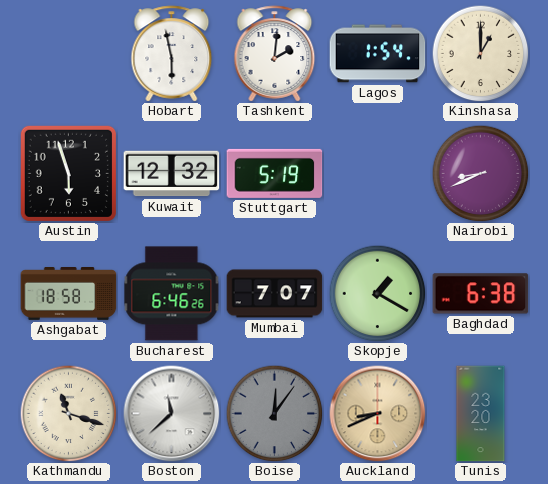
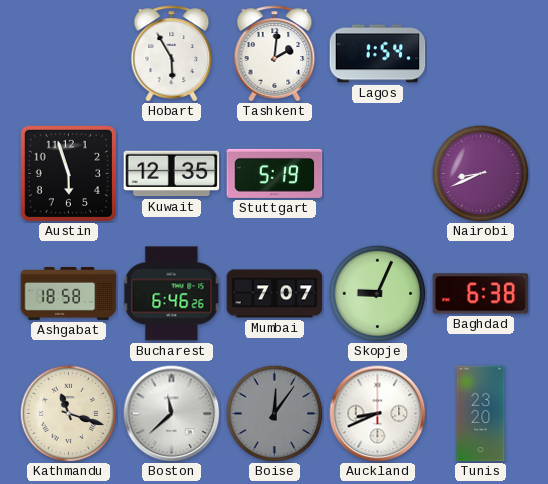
Hobart: 5:58 -> 5:55
Kinshasa: 1:00 -> none
Kuwait: 12:32 -> 12:35
Skopje: 1:20 -> 9:04
Auckland dial: champagne -> white
